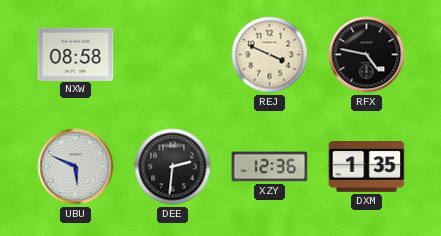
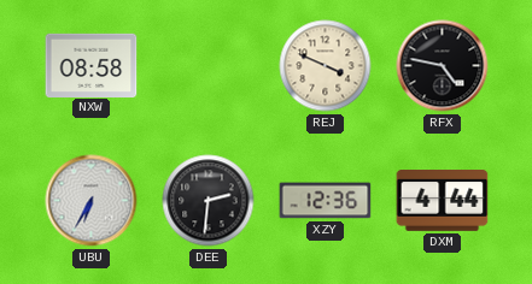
UBU: 5:49 -> 6:35
DXM: 1:35 -> 4:44
